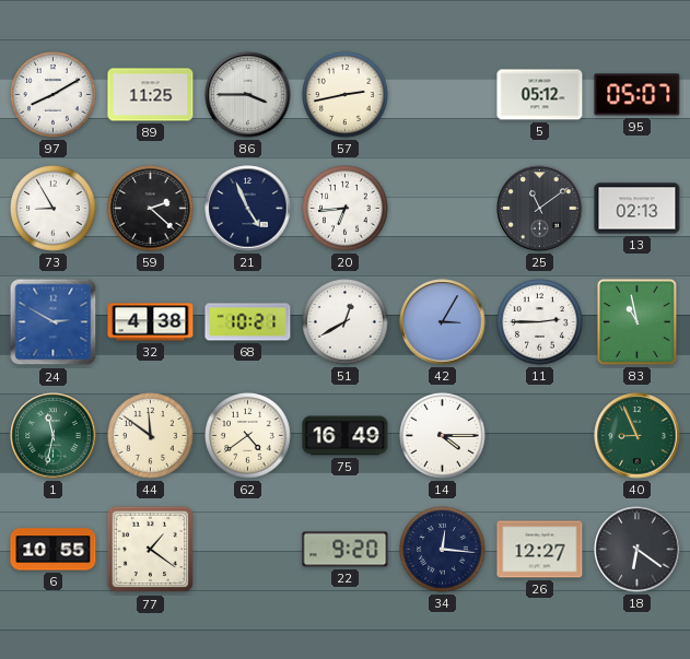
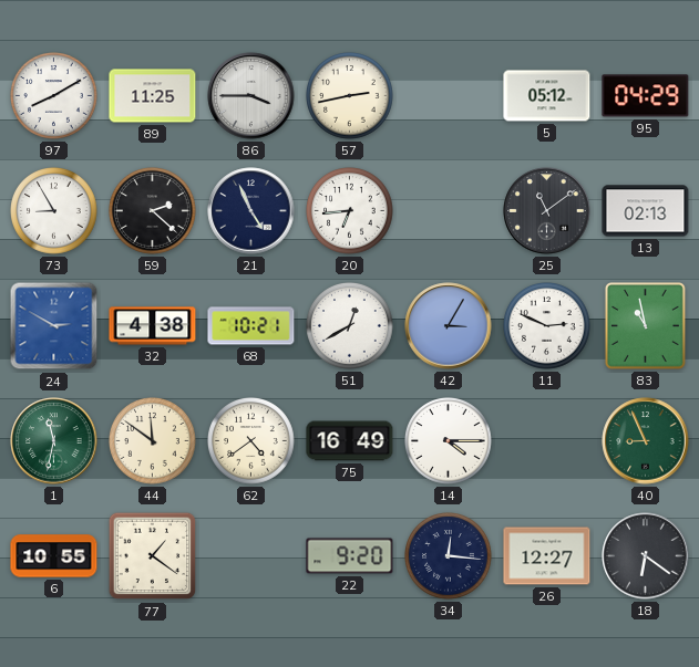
95: 05:07 -> 04:29
11: 2:45 -> 2:49
